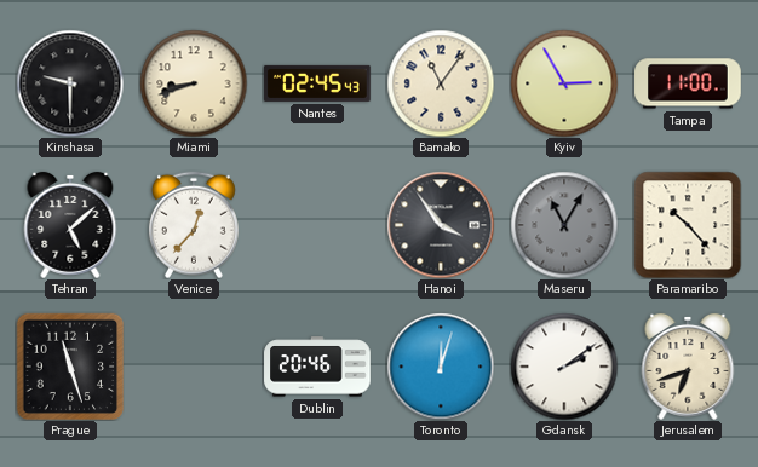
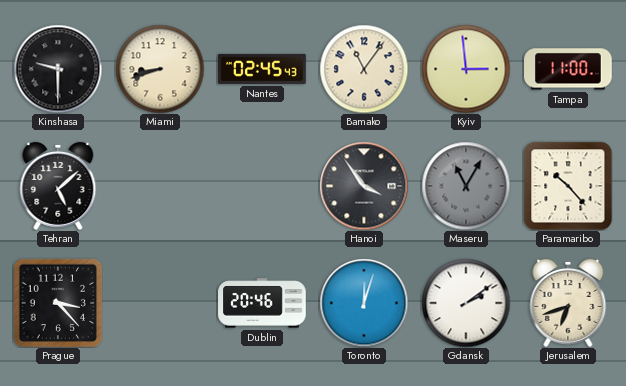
Kyiv: 2:55 -> 2:59
Venice: 12:37 -> none
Prague: 11:27 -> 3:23
